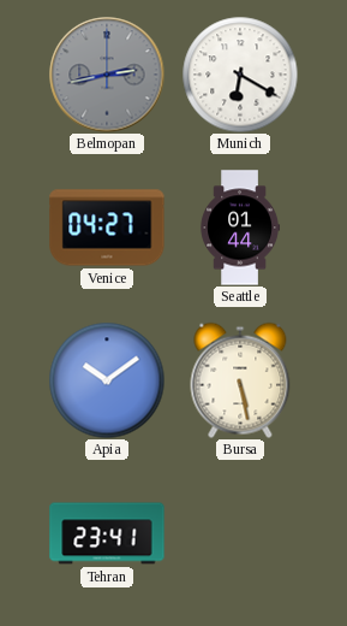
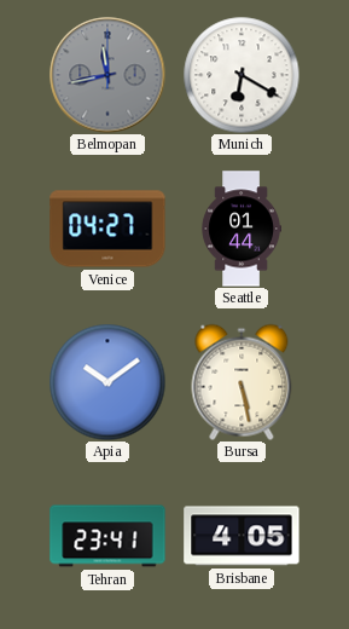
Belmopan: 2:43 -> 11:43
Brisbane: none -> 4:05
